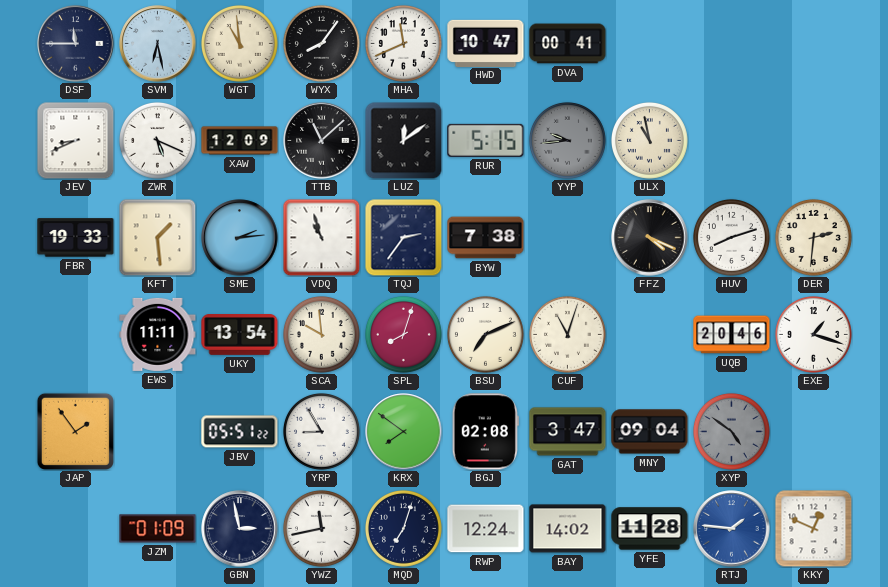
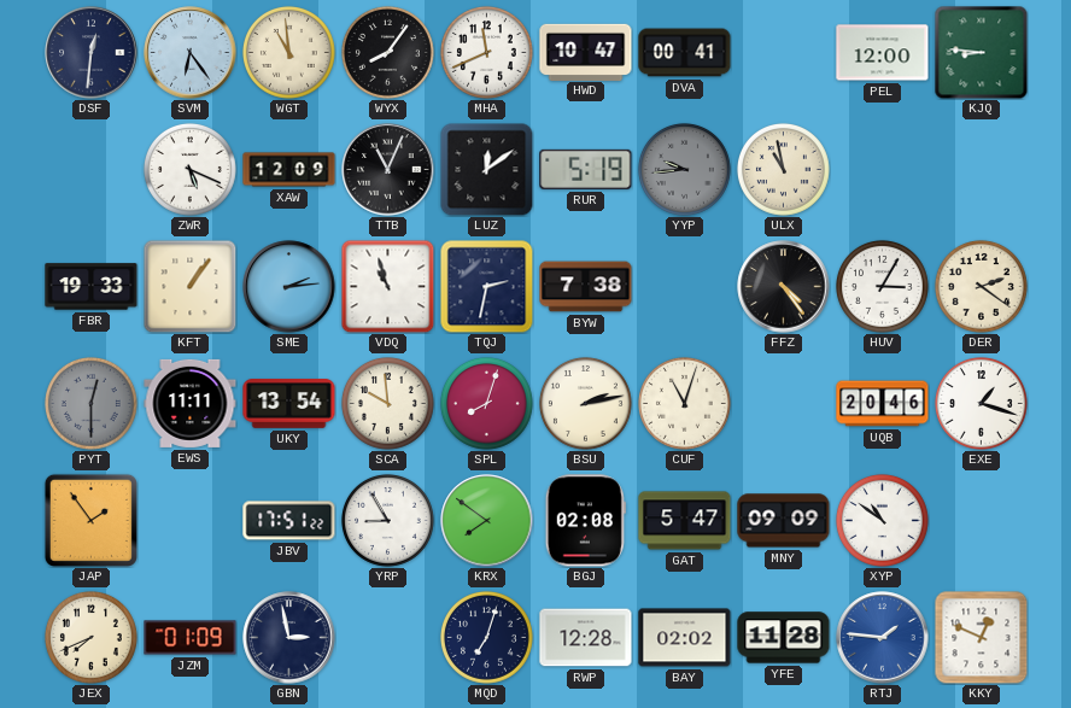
DSF: 11:45 -> 12:31
SVM: 6:28 -> 6:24
PEL: none -> 12:00
KJQ: none -> 8:46
JEV: 8:41 -> none
TTB: 11:08 -> 11:04
RUR: 5:15 -> 5:19
KFT: 1:29 -> 1:06
TQJ: 2:36 -> 2:32
FFZ: 4:19 -> 4:24
HUV: 8:12 -> 3:05
DER: 2:31 -> 2:21
PYT: none -> 12:30
BSU: 7:11 -> 2:13
JBV: 05:51 -> 17:51
GAT: 3:47 -> 5:47
MNY: 09:04 -> 09:09
XYP: 4:51 -> 10:51
XYP dial: grey -> white
JEX: none -> 7:41
YWZ: 11:43 -> none
RWP: 12:24 -> 12:28
BAY: 14:02 -> 02:02
